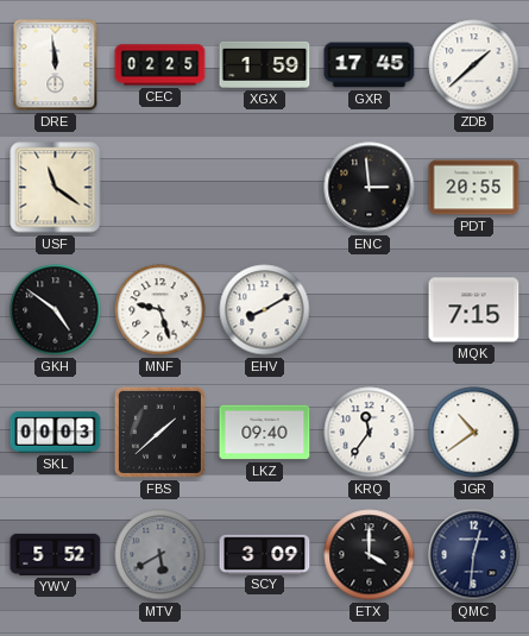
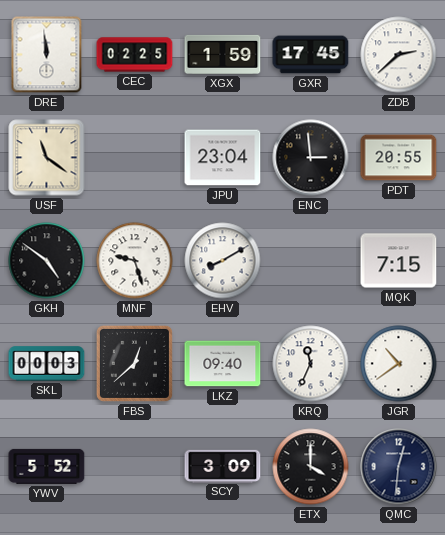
ZDB: 1:38 -> 2:38
JPU: none -> 23:04
FBS: 1:38 -> 12:38
KRQ: 11:36 -> 11:34
MTV: 5:40 -> none
